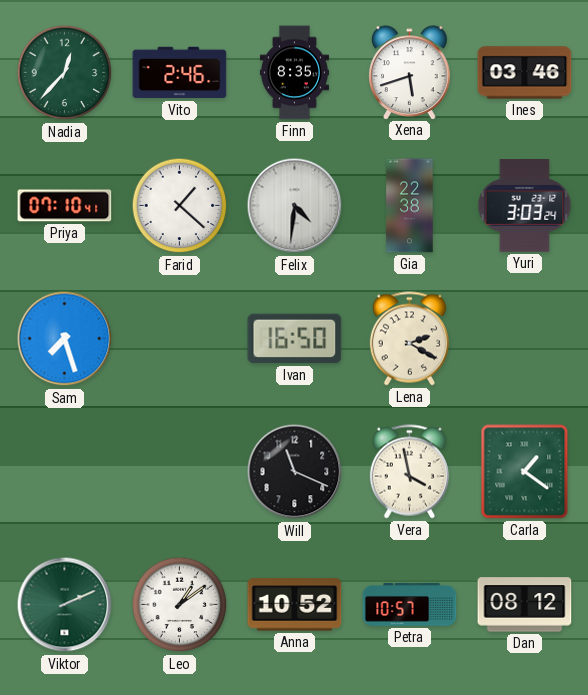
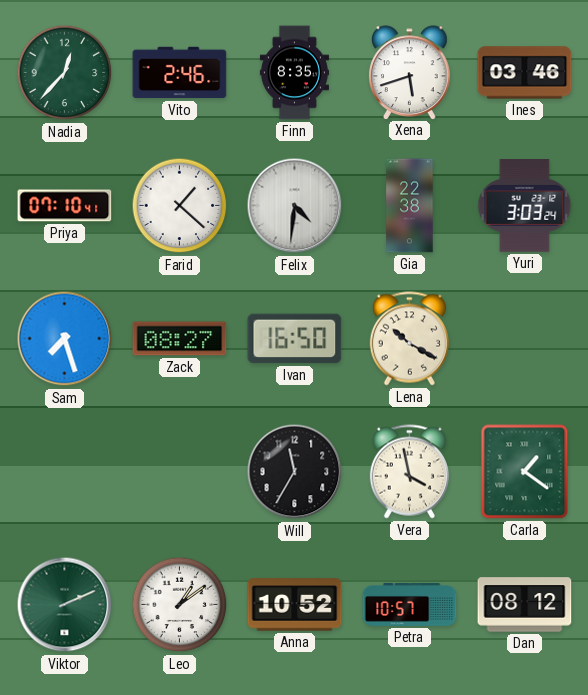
Zack: none -> 08:27
Lena: 2:20 -> 10:20
Will: 11:19 -> 11:35
